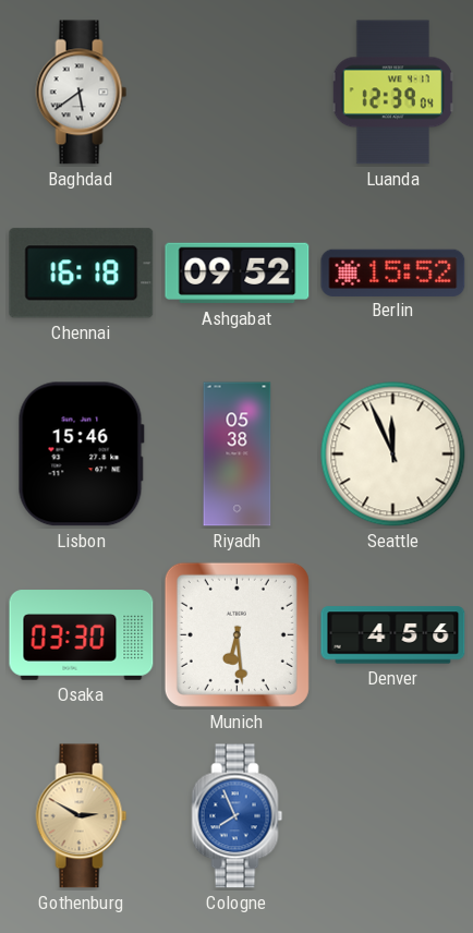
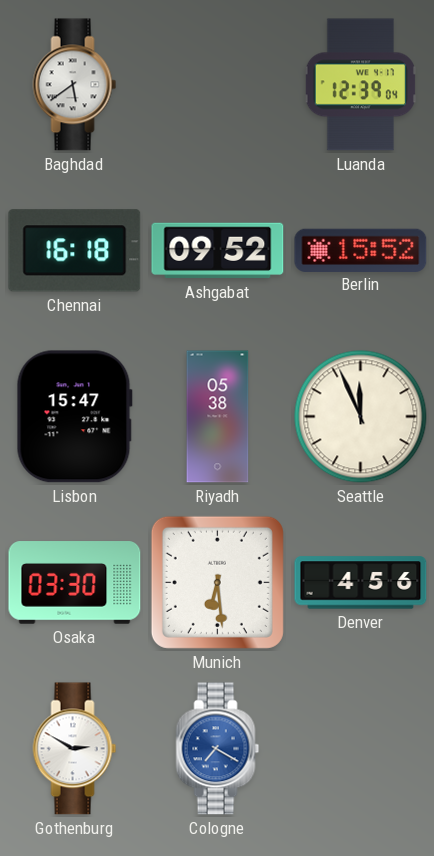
Lisbon: 15:46 -> 15:47
Gothenburg dial: champagne -> white
Cologne: 7:56 -> 7:20
